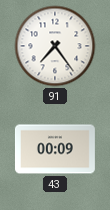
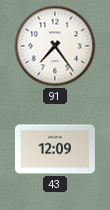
43: 00:09 -> 12:09
